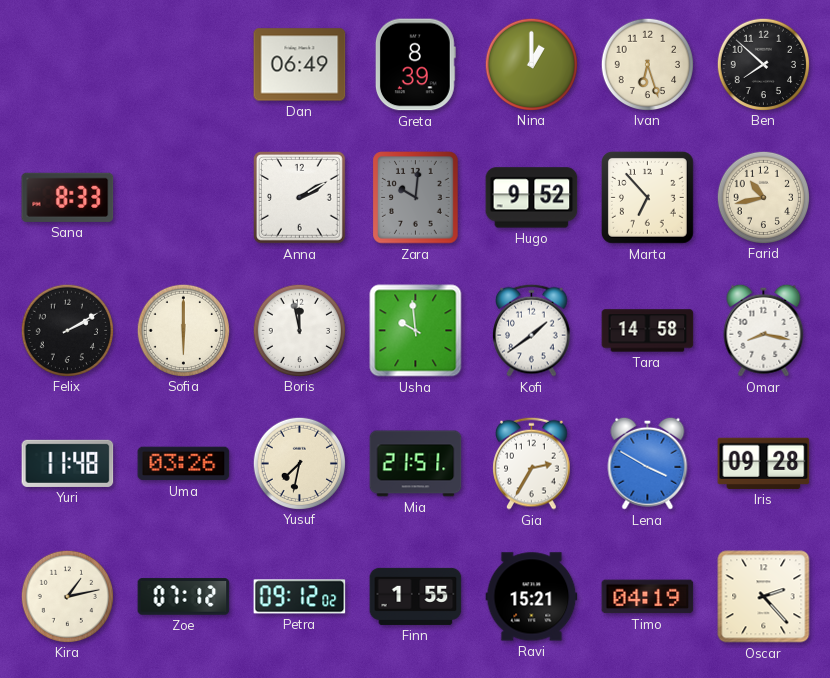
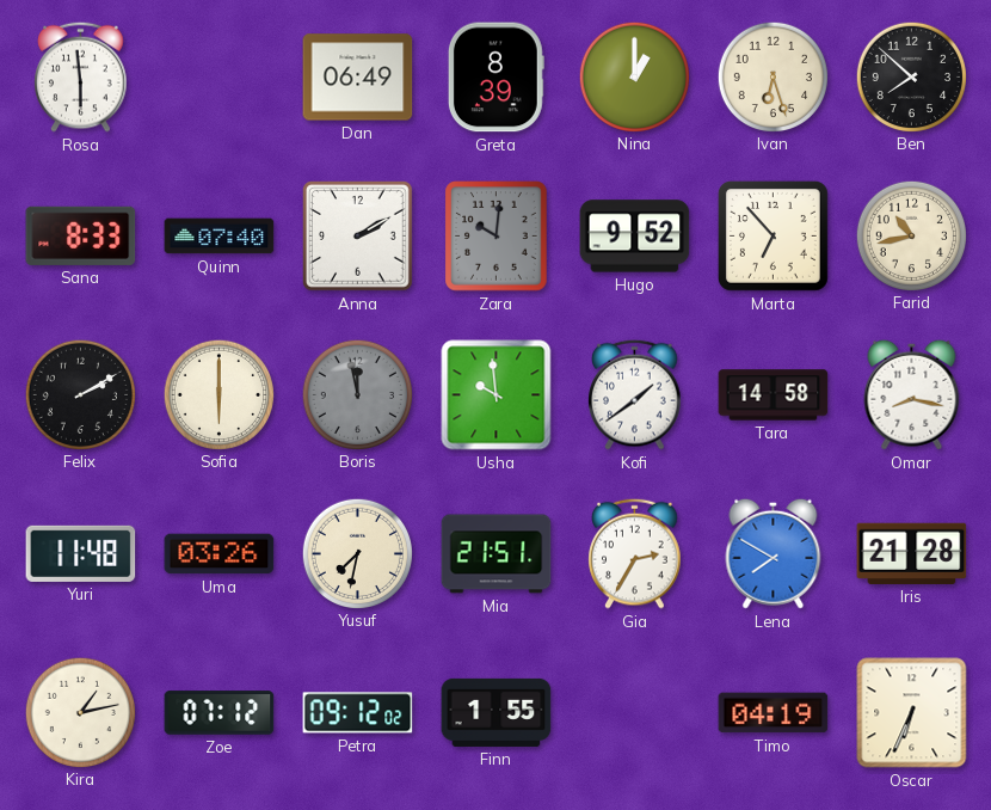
Rosa: none -> 5:59
Quinn: none -> 07:40
Boris dial: white -> grey
Lena: 3:50 -> 7:50
Iris: 09:28 -> 21:28
Ravi: 15:21 -> none
Oscar: 2:23 -> 6:34
